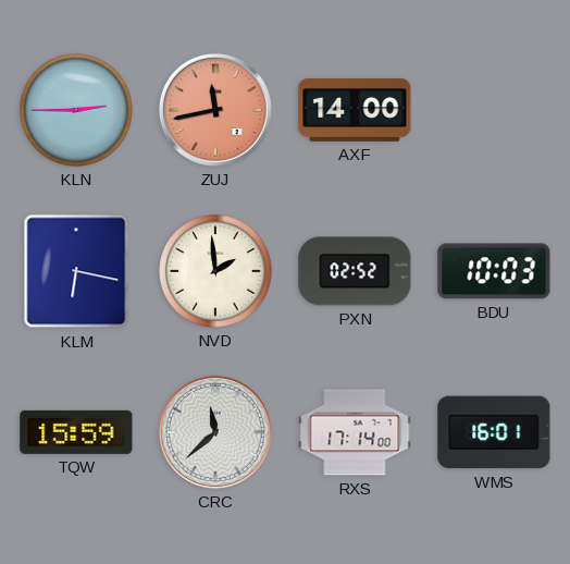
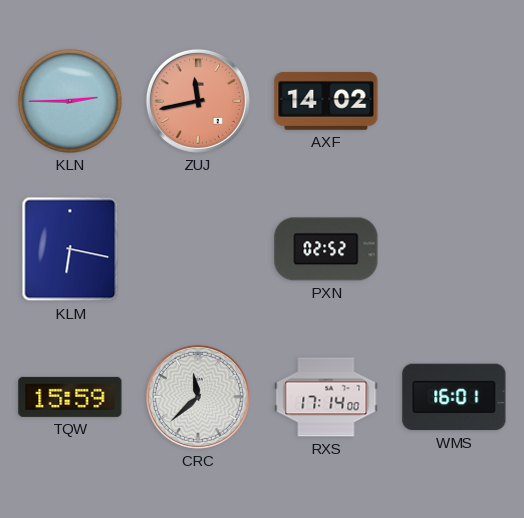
AXF: 14:00 -> 14:02
NVD: 1:59 -> none
BDU: 10:03 -> none
